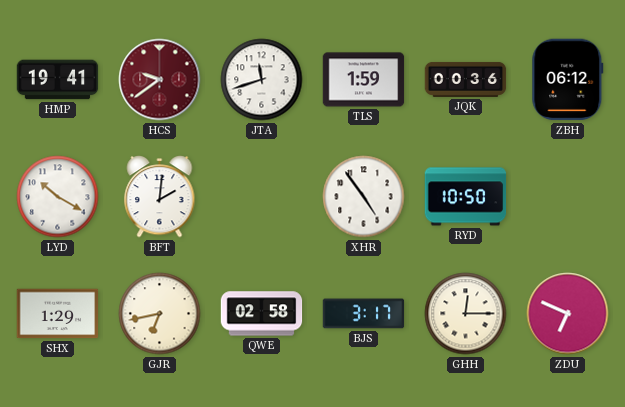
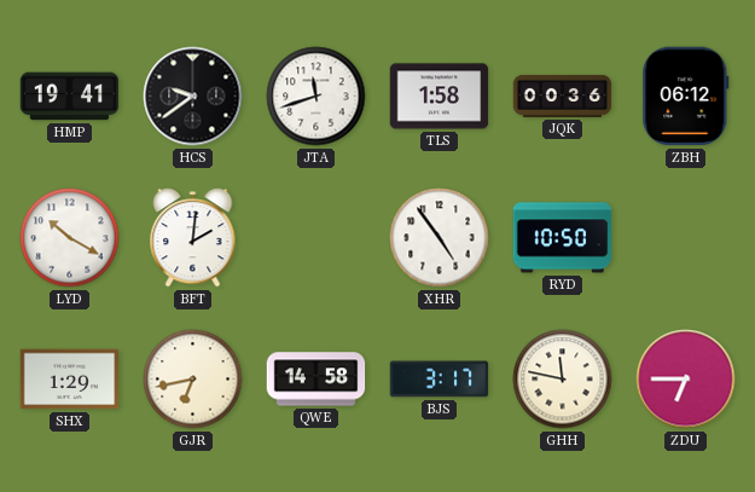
HCS dial: burgundy -> black
TLS: 1:59 -> 1:58
QWE: 02:58 -> 14:58
GHH: 12:15 -> 11:47
ZDU: 6:49 -> 6:45
